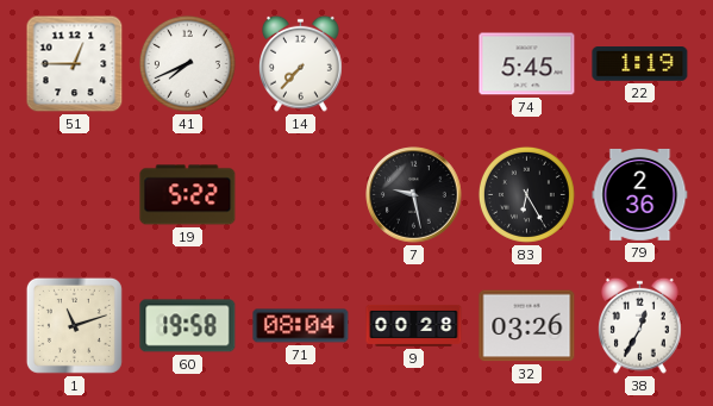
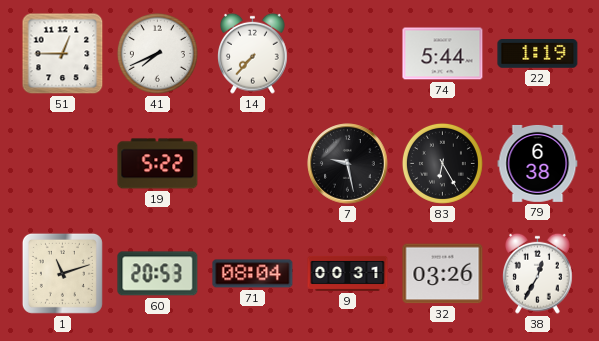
74: 5:45 -> 5:44
79: 2:36 -> 6:38
60: 19:58 -> 20:53
9: 00:28 -> 00:31
